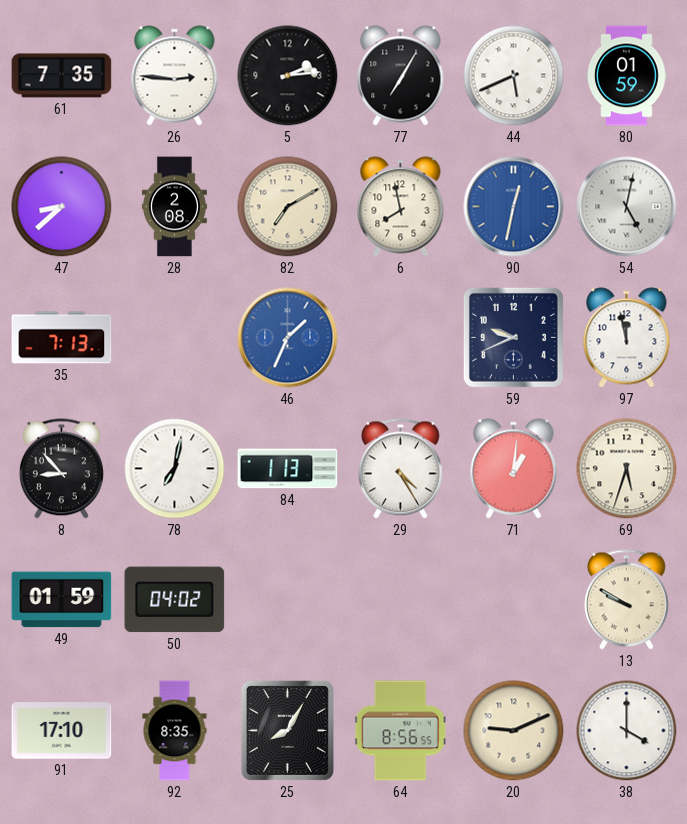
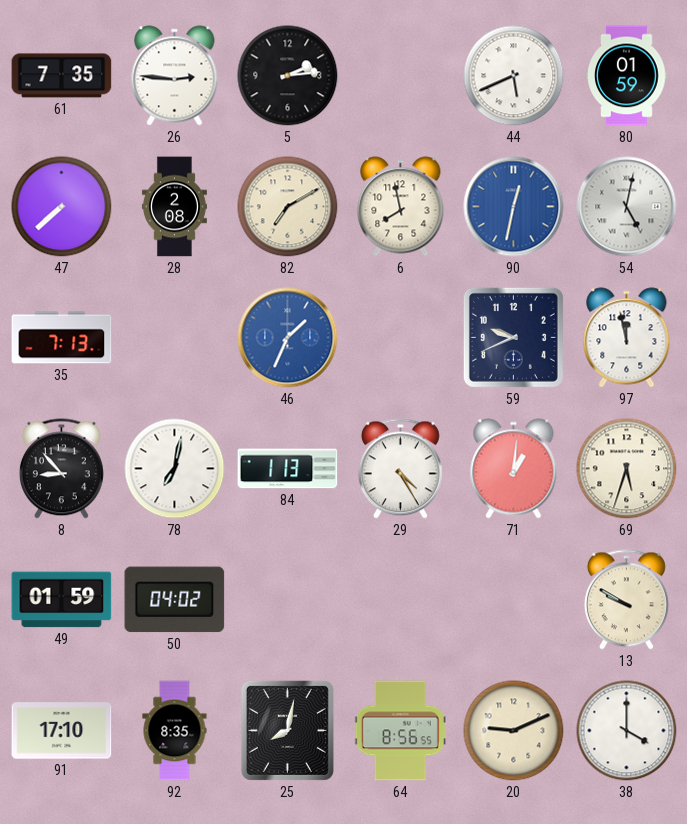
77: 7:05 -> none
47: 8:38 -> 7:38
25: 8:05 -> 8:02
